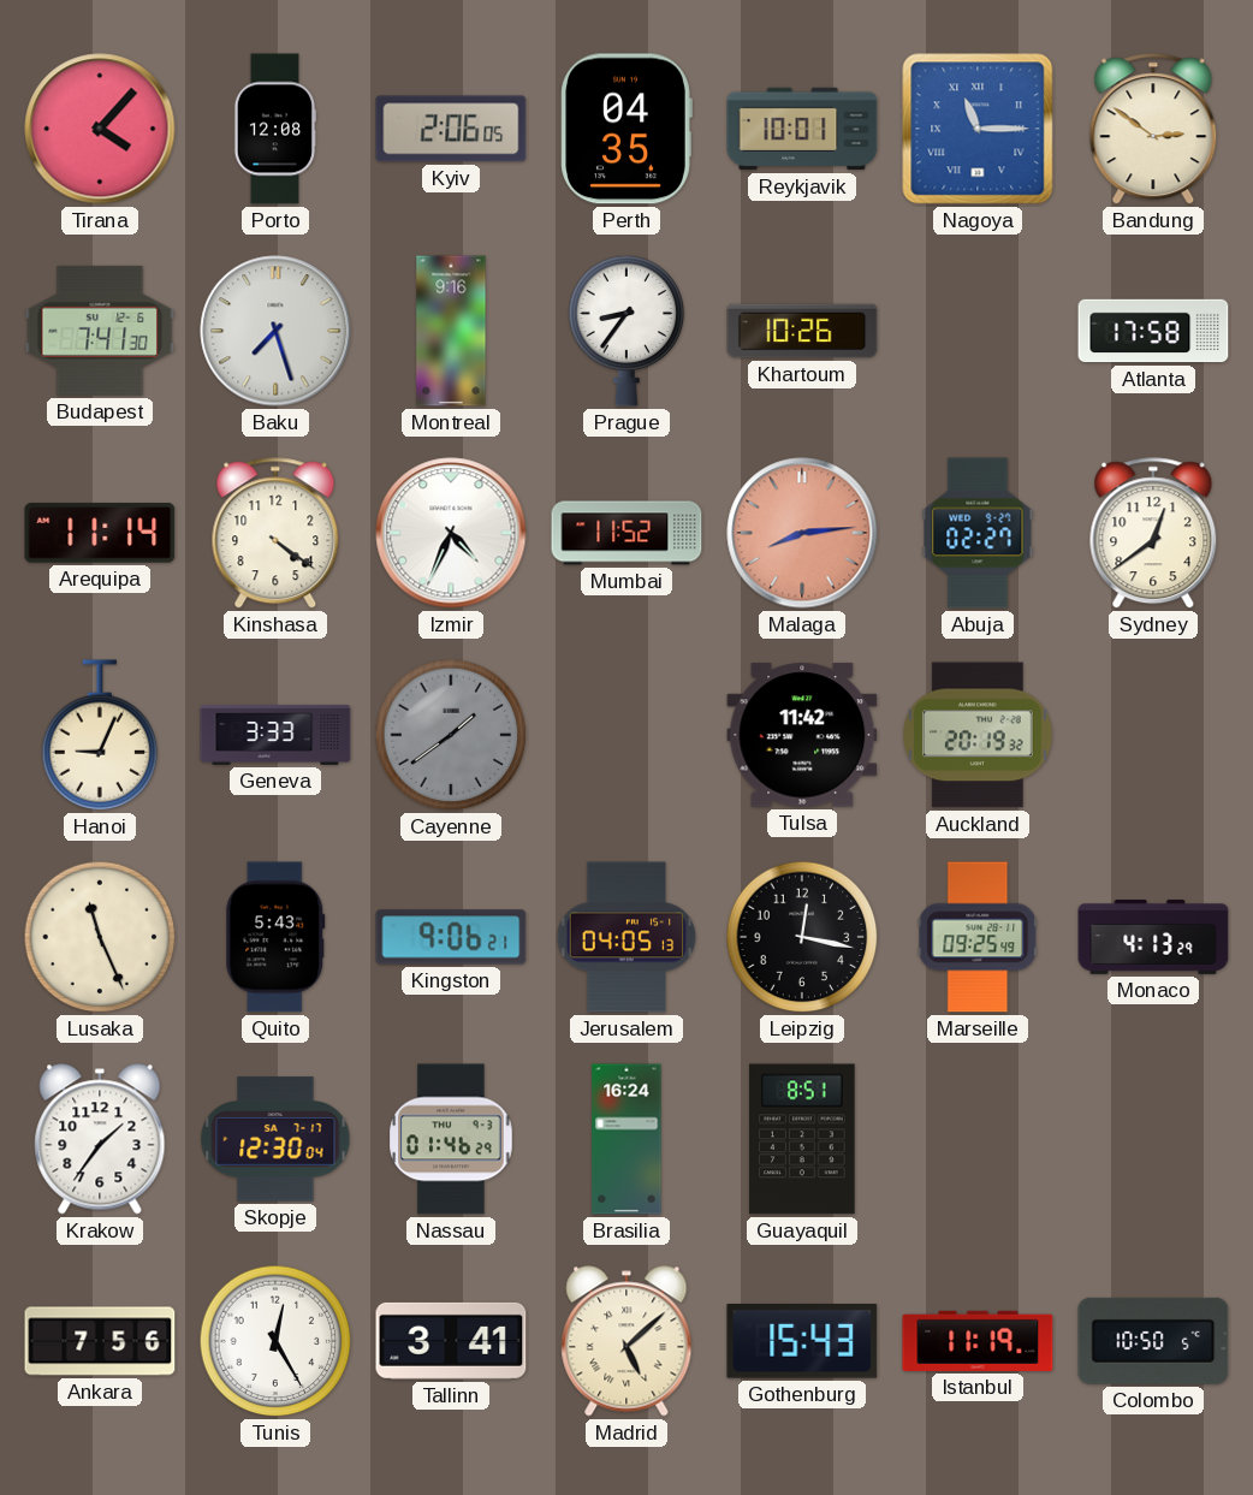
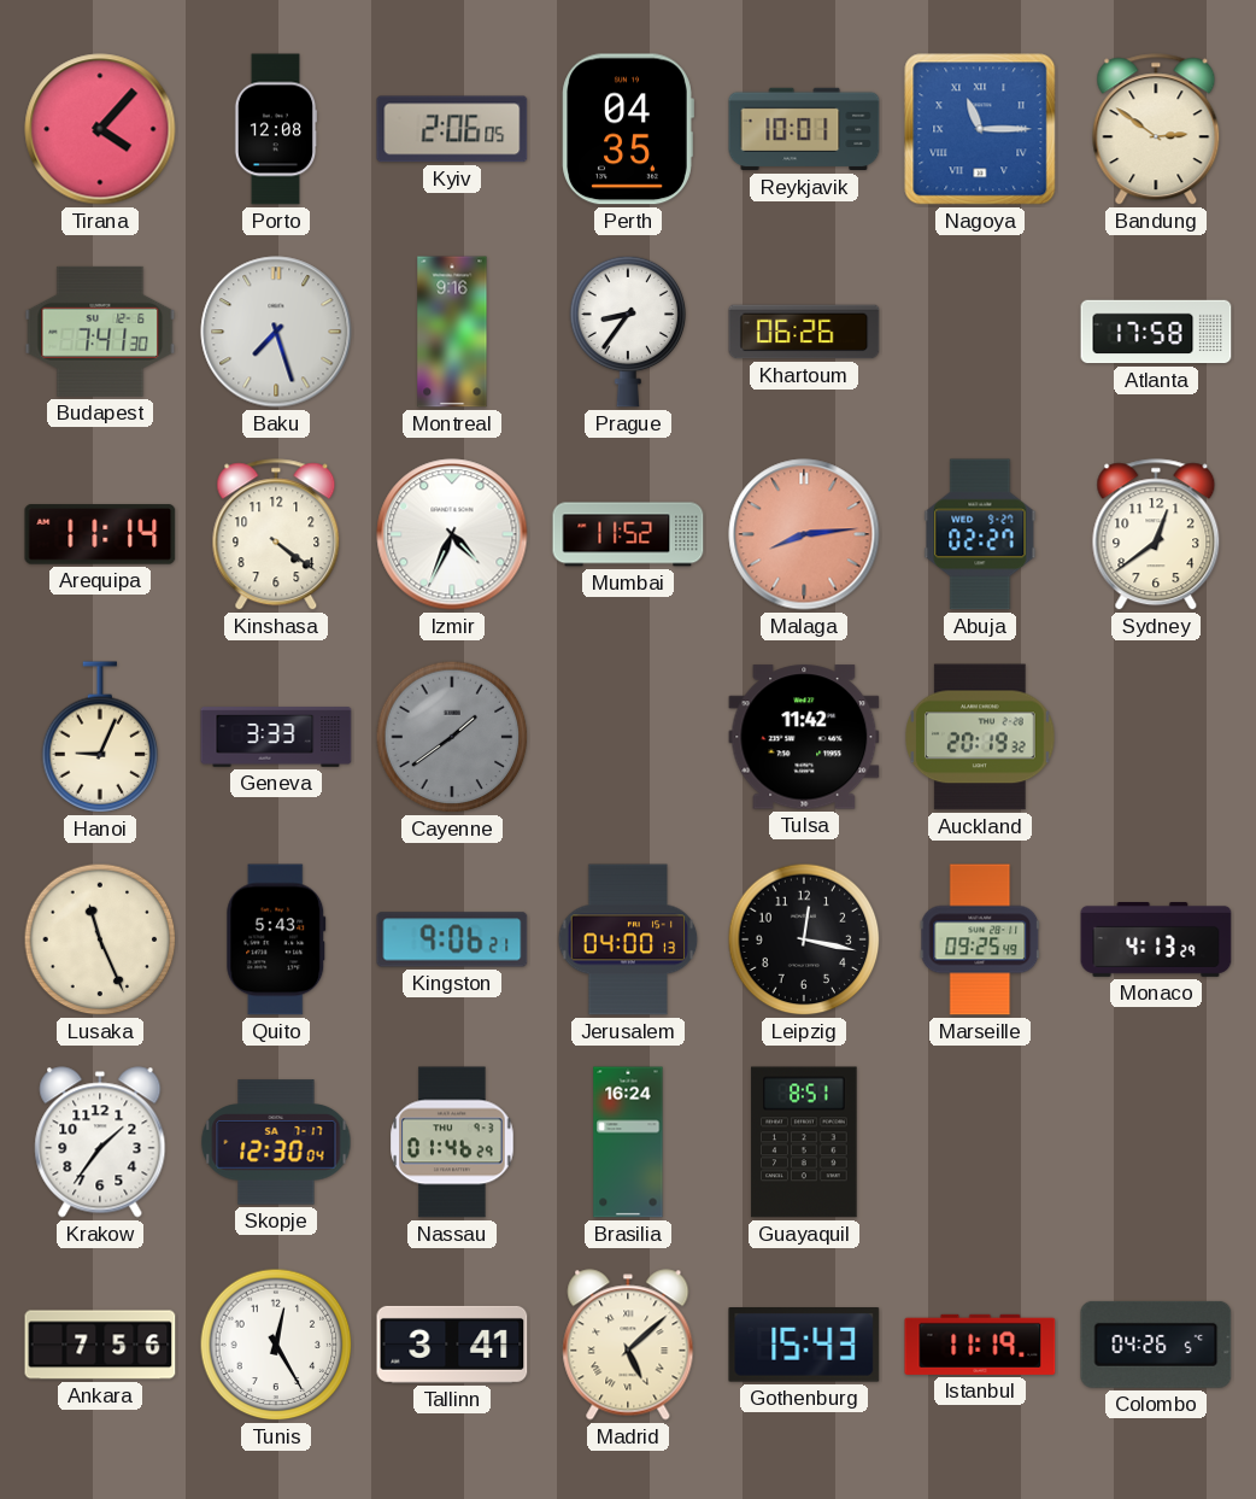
Khartoum: 10:26 -> 06:26
Jerusalem: 04:05 -> 04:00
Colombo: 10:50 -> 04:26
